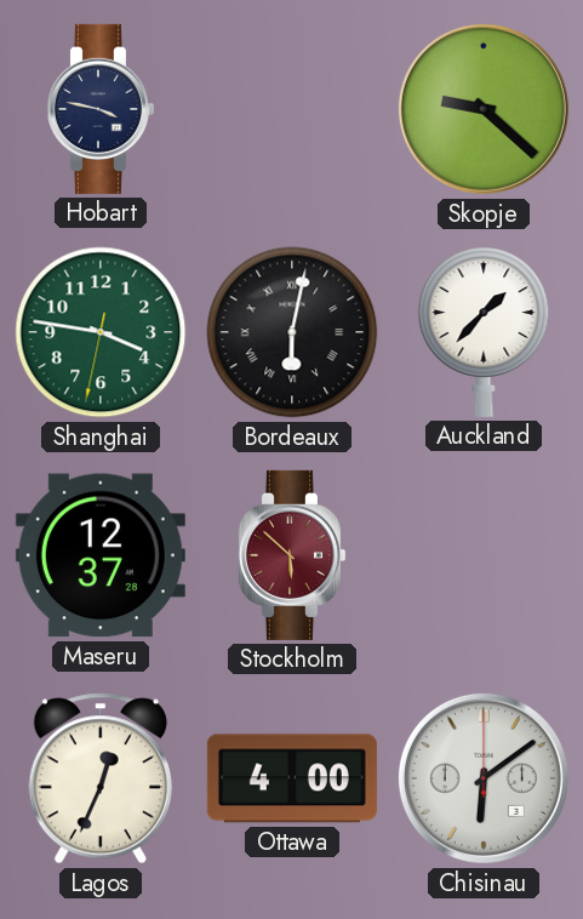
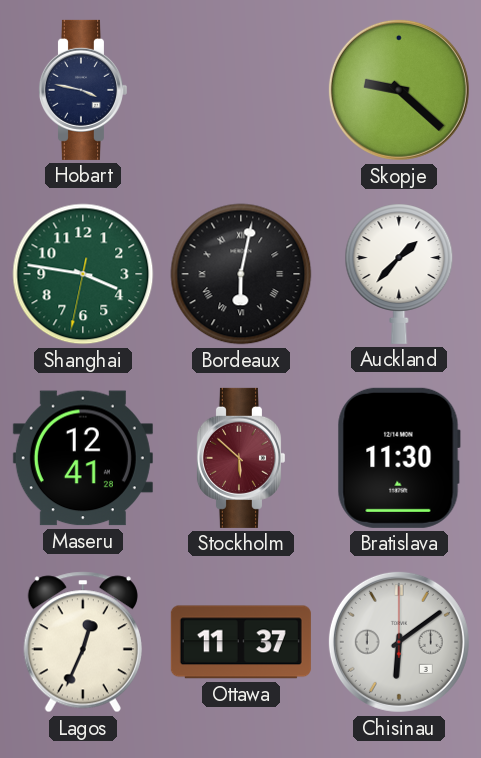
Maseru: 12:37 -> 12:41
Bratislava: none -> 11:30
Ottawa: 4:00 -> 11:37
